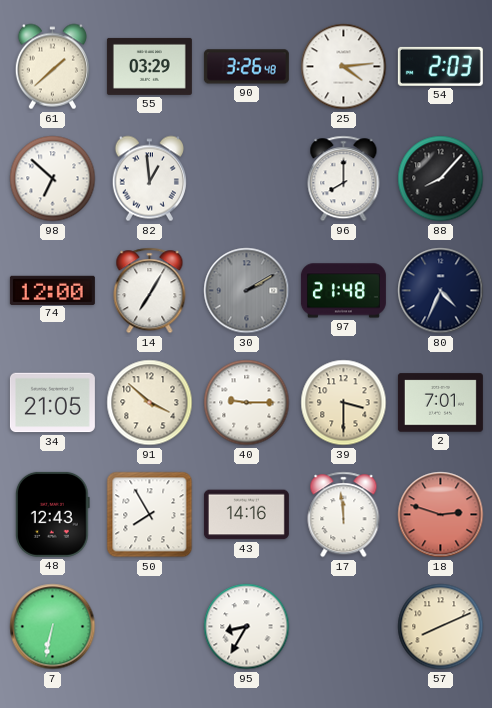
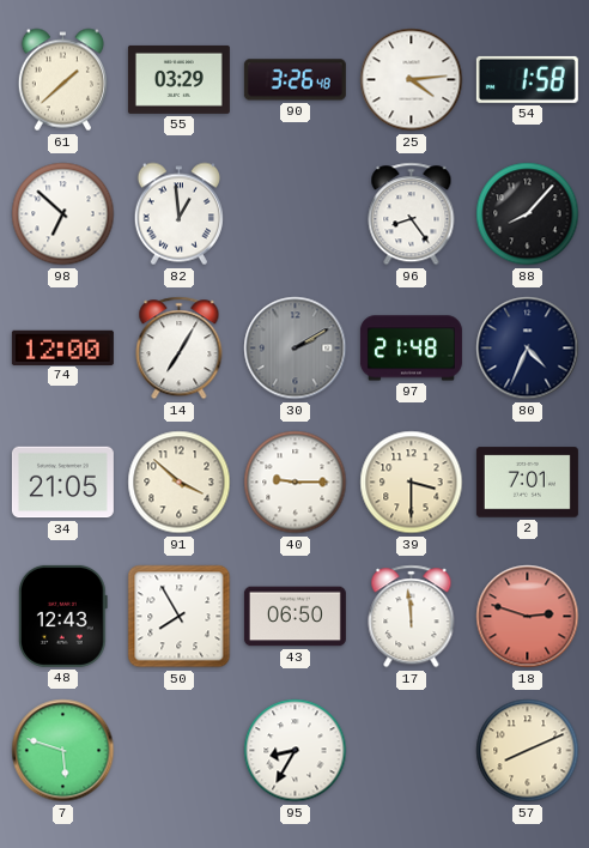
54: 2:03 -> 1:58
96: 8:00 -> 8:24
43: 14:16 -> 06:50
7: 6:32 -> 5:48
